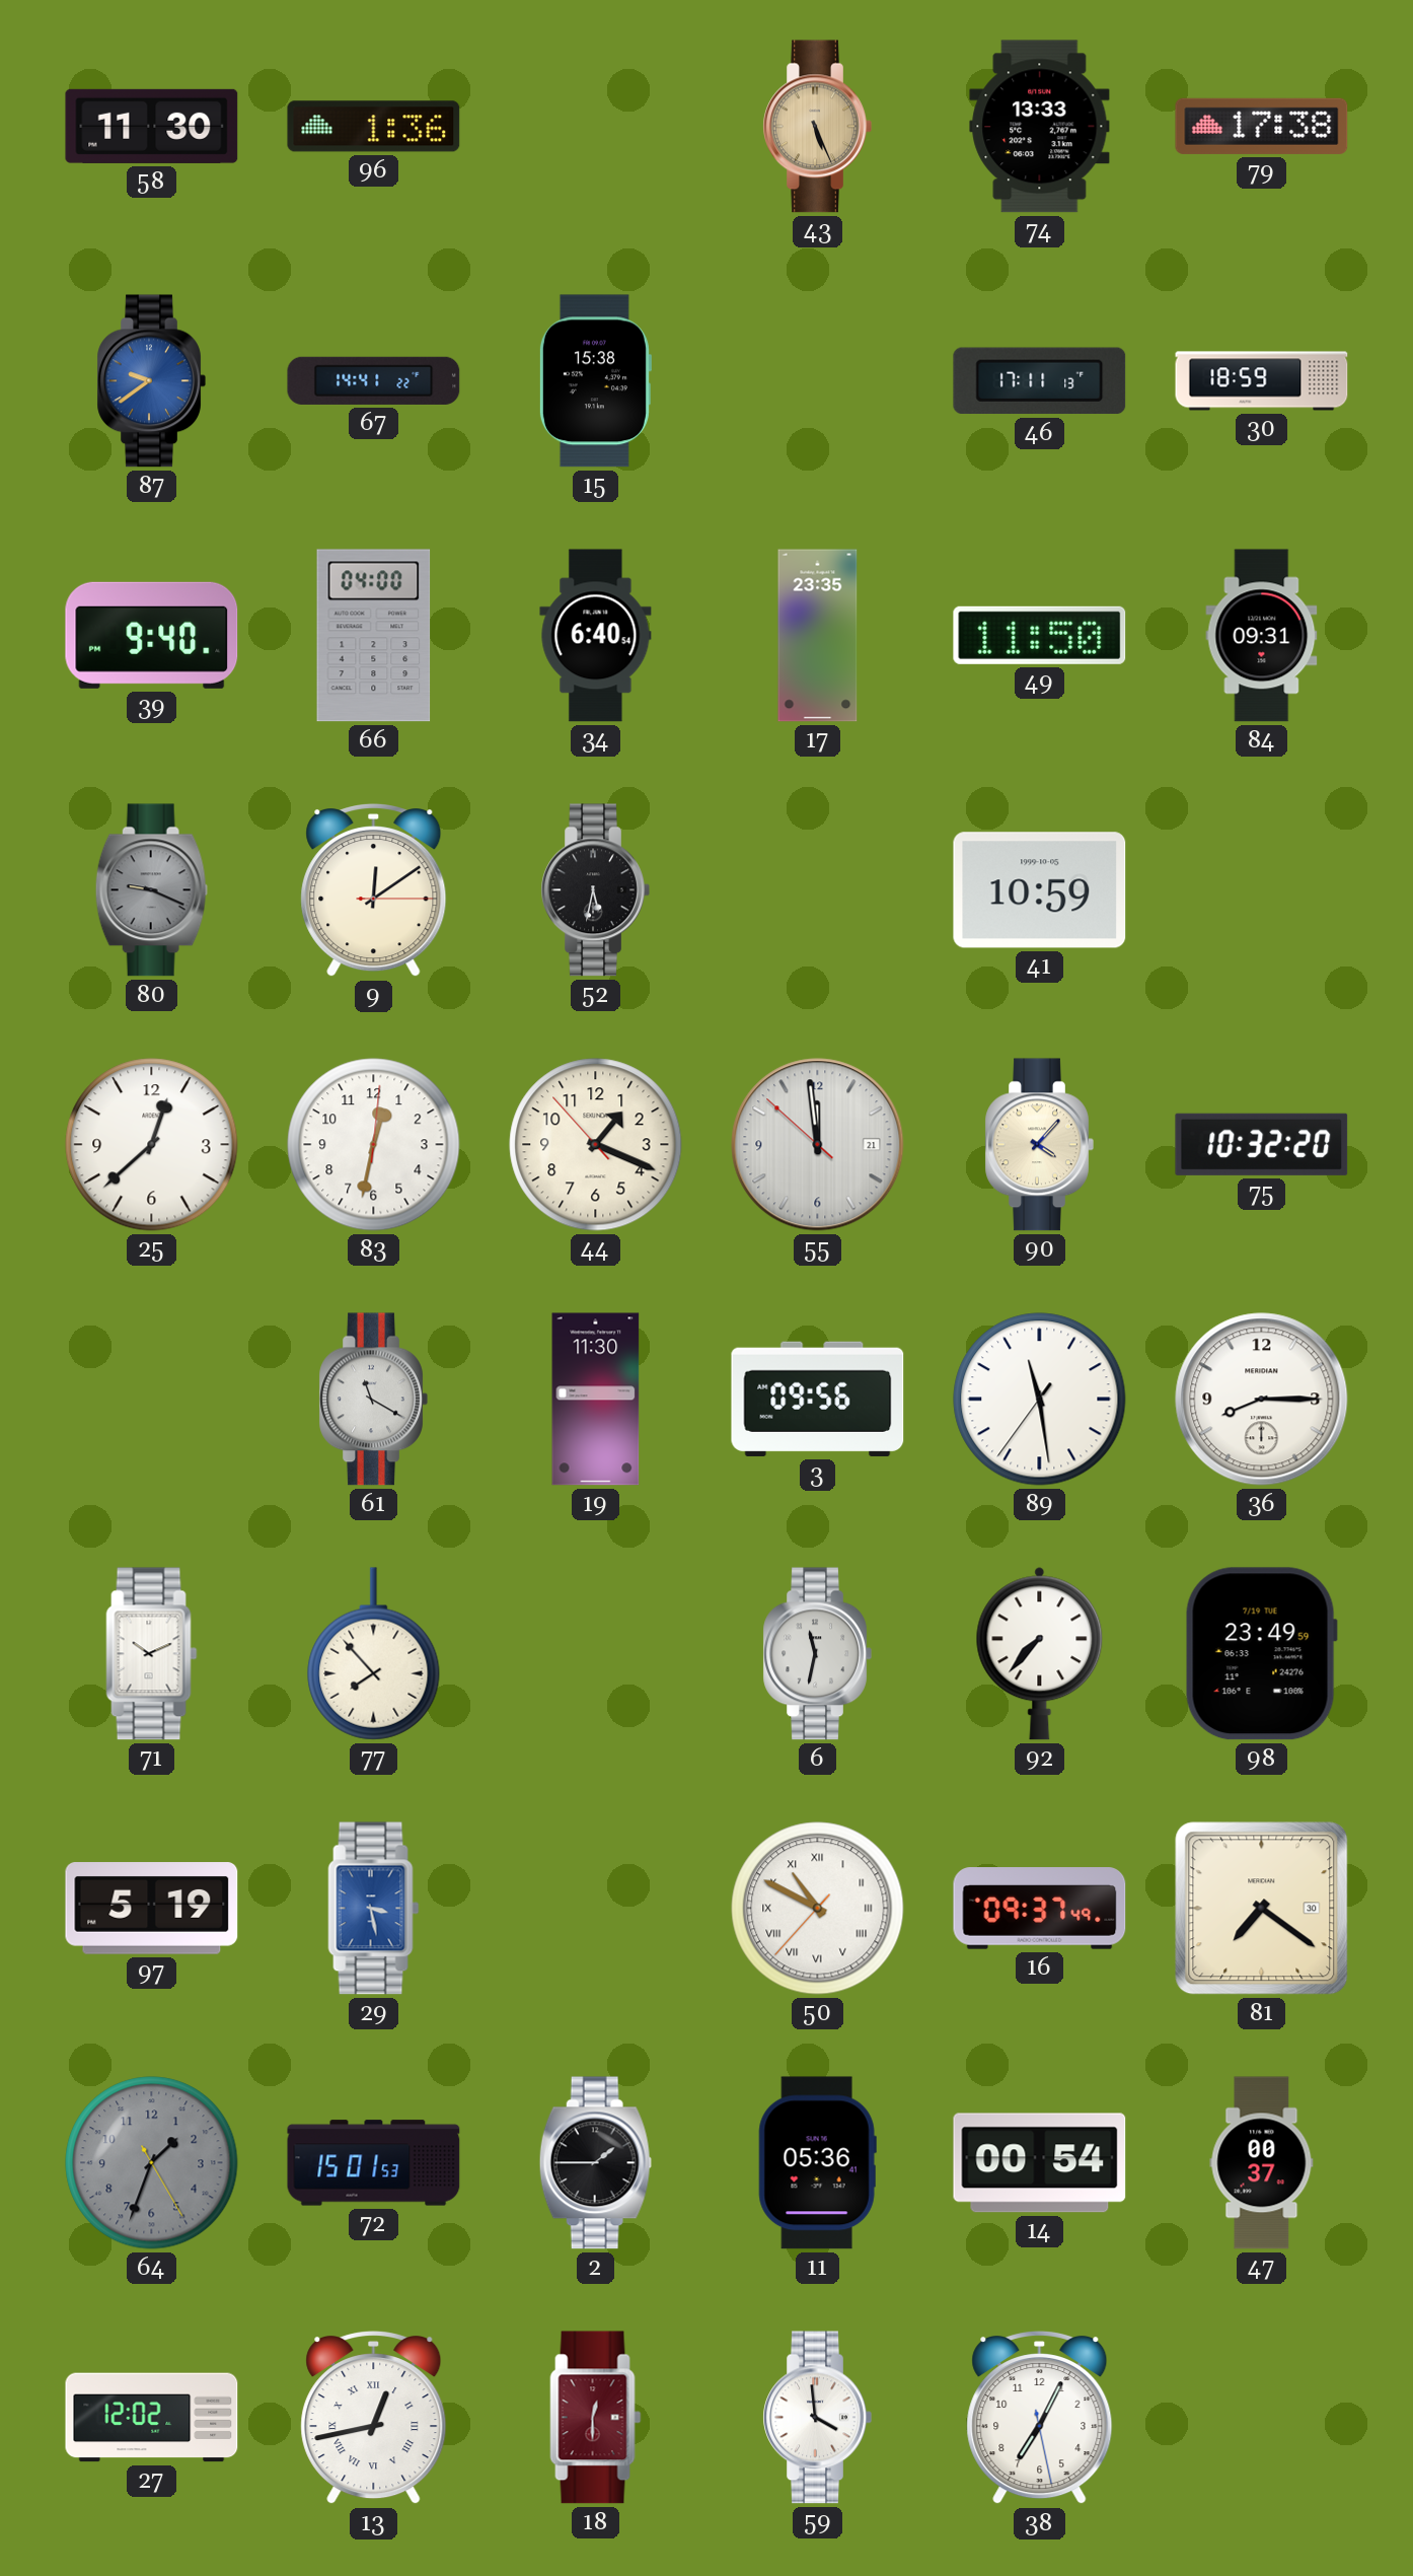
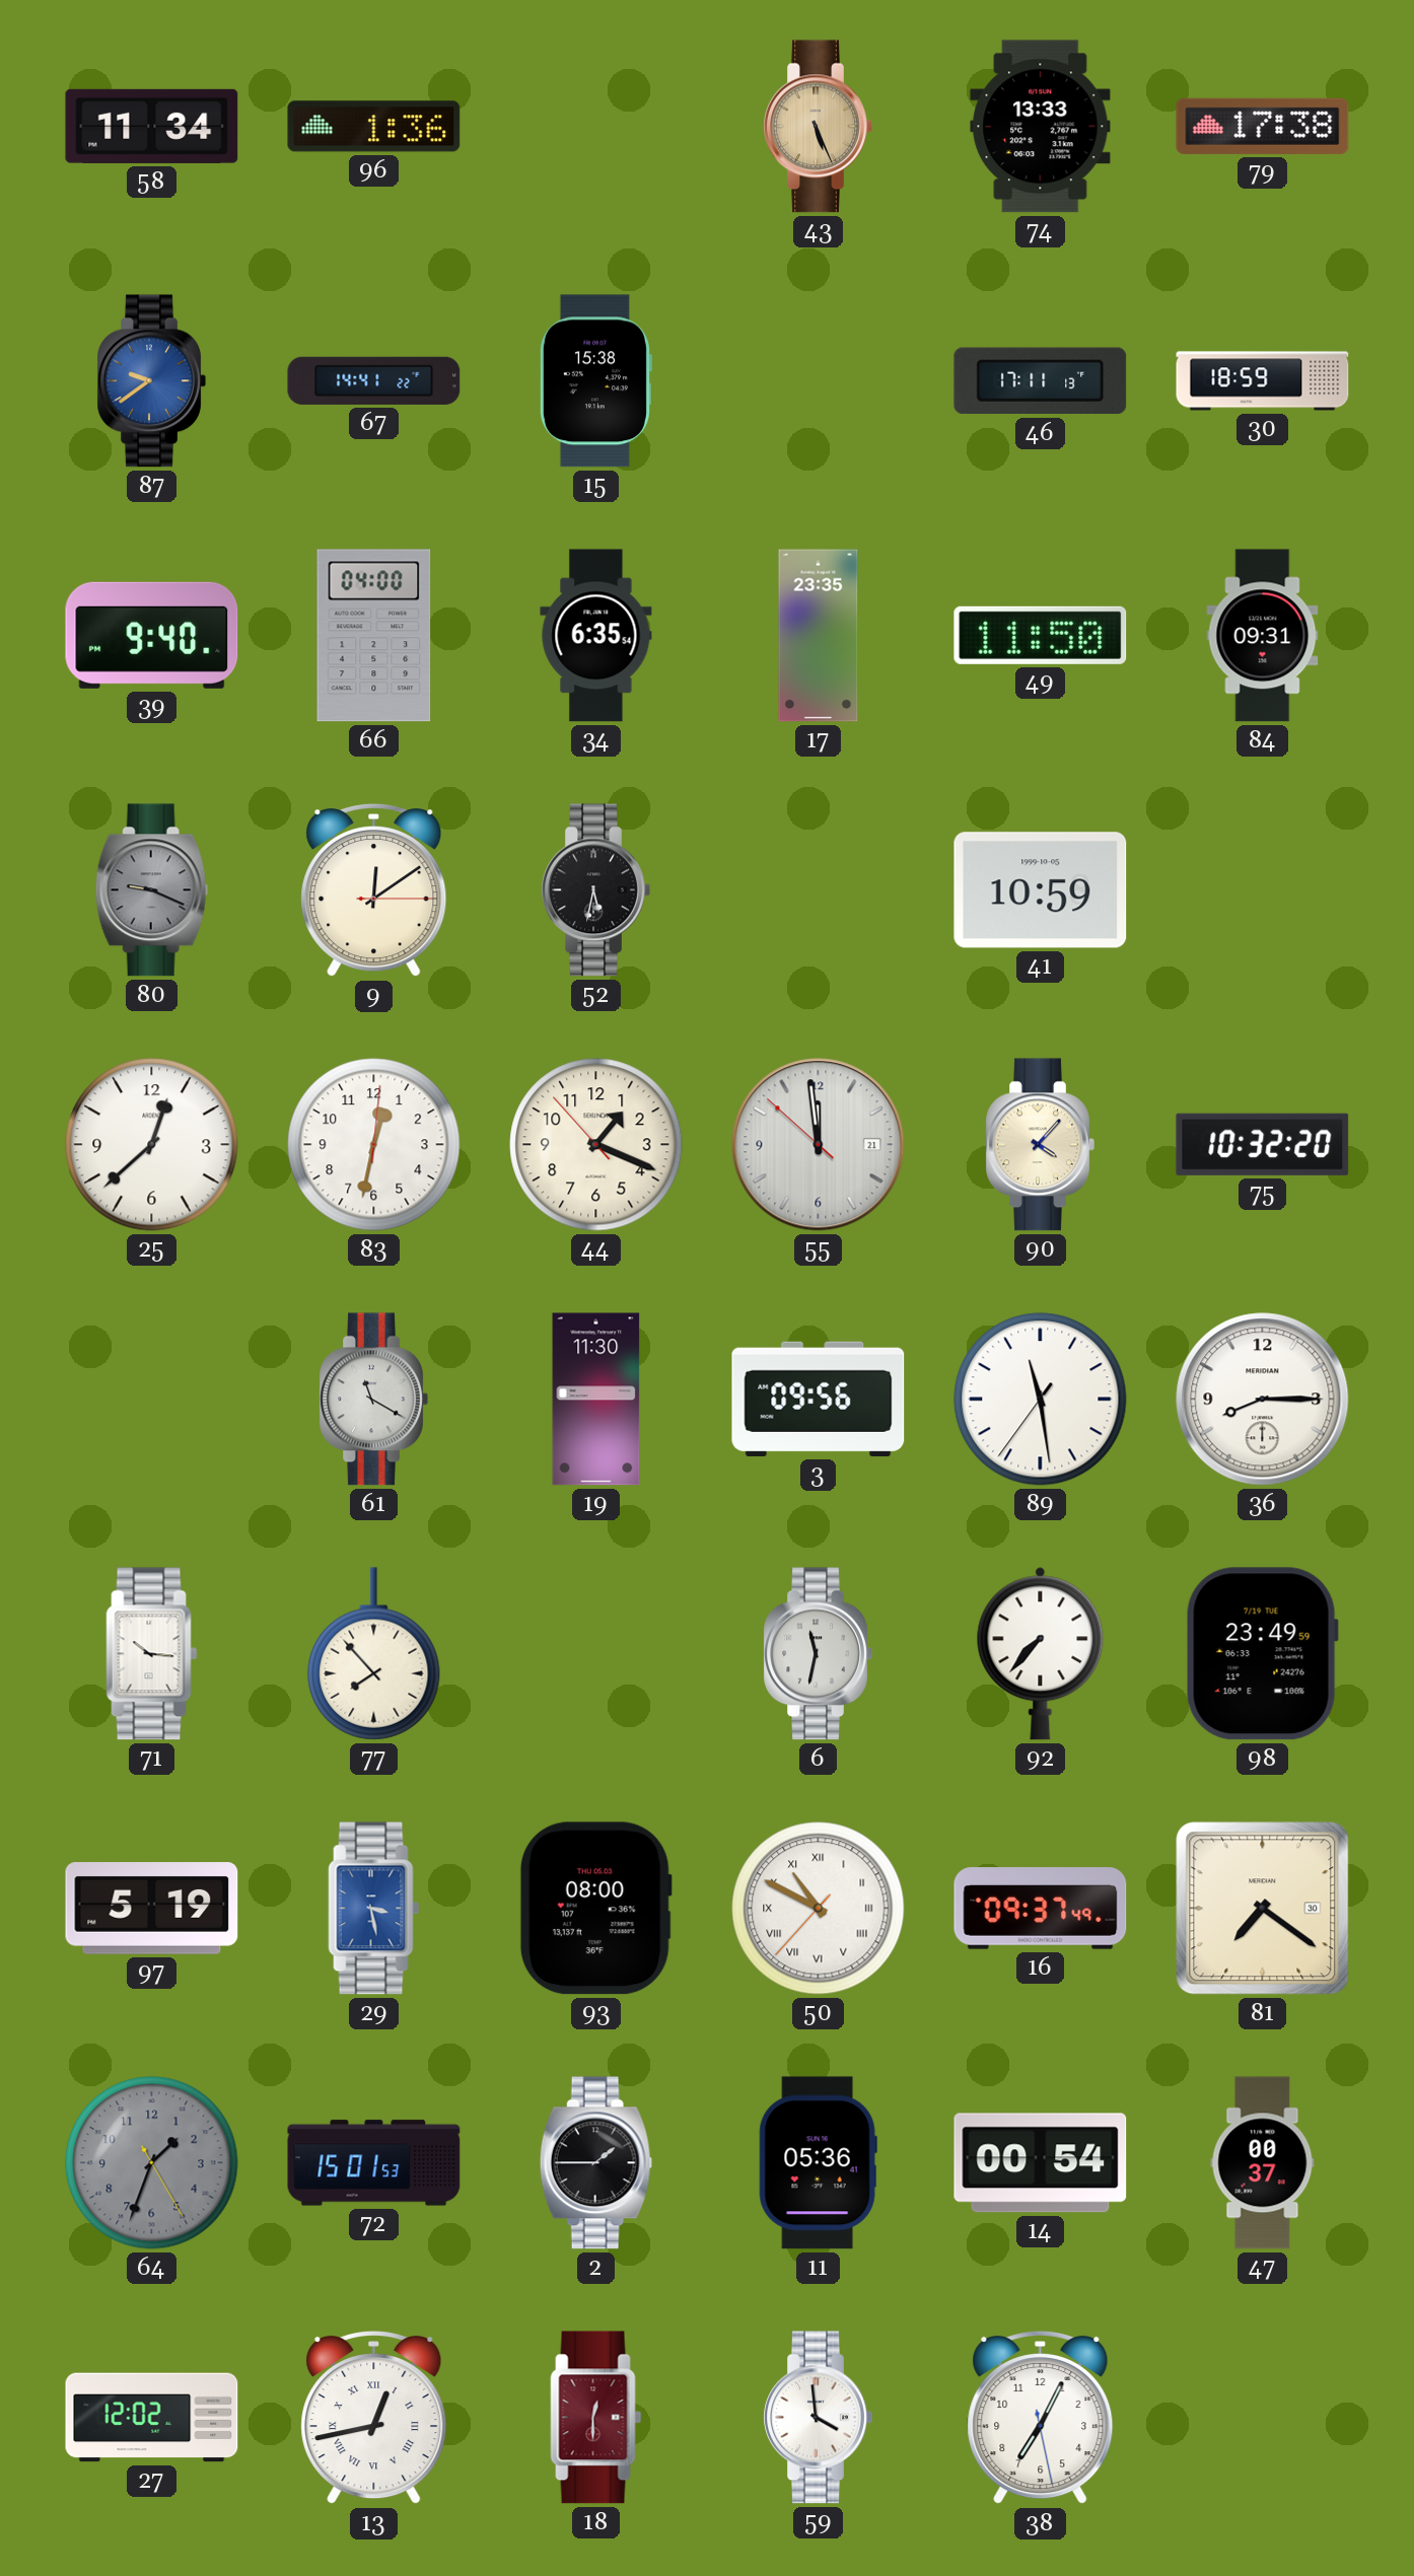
58: 11:30 -> 11:34
34: 6:40 -> 6:35
71: 10:11 -> 10:16
93: none -> 08:00
